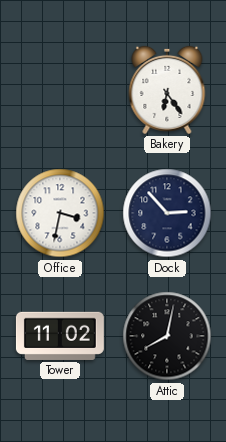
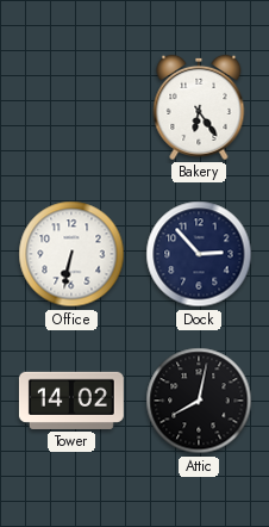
Office: 3:32 -> 6:32
Tower: 11:02 -> 14:02
